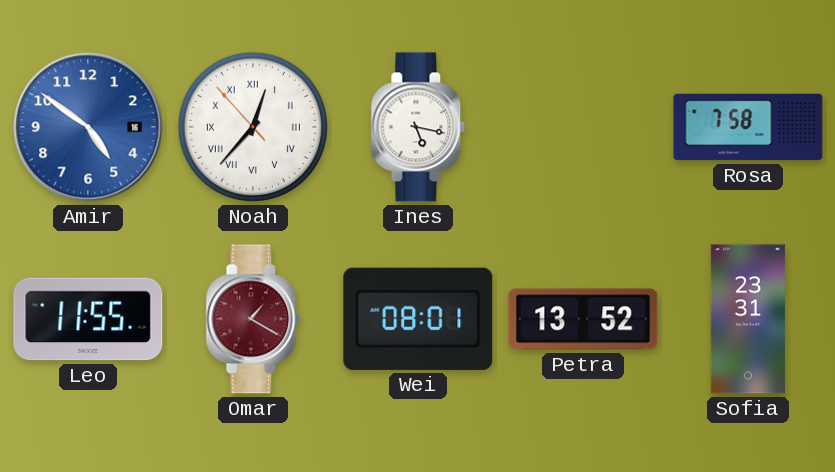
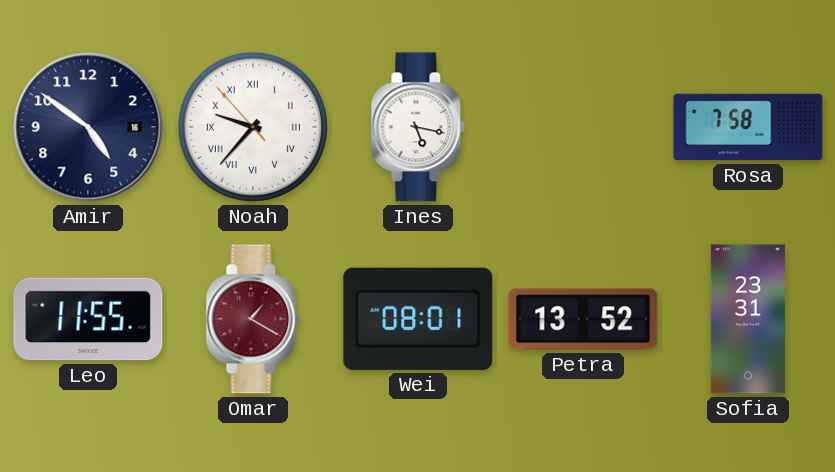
Amir dial: blue -> navy
Noah: 12:36 -> 9:36
